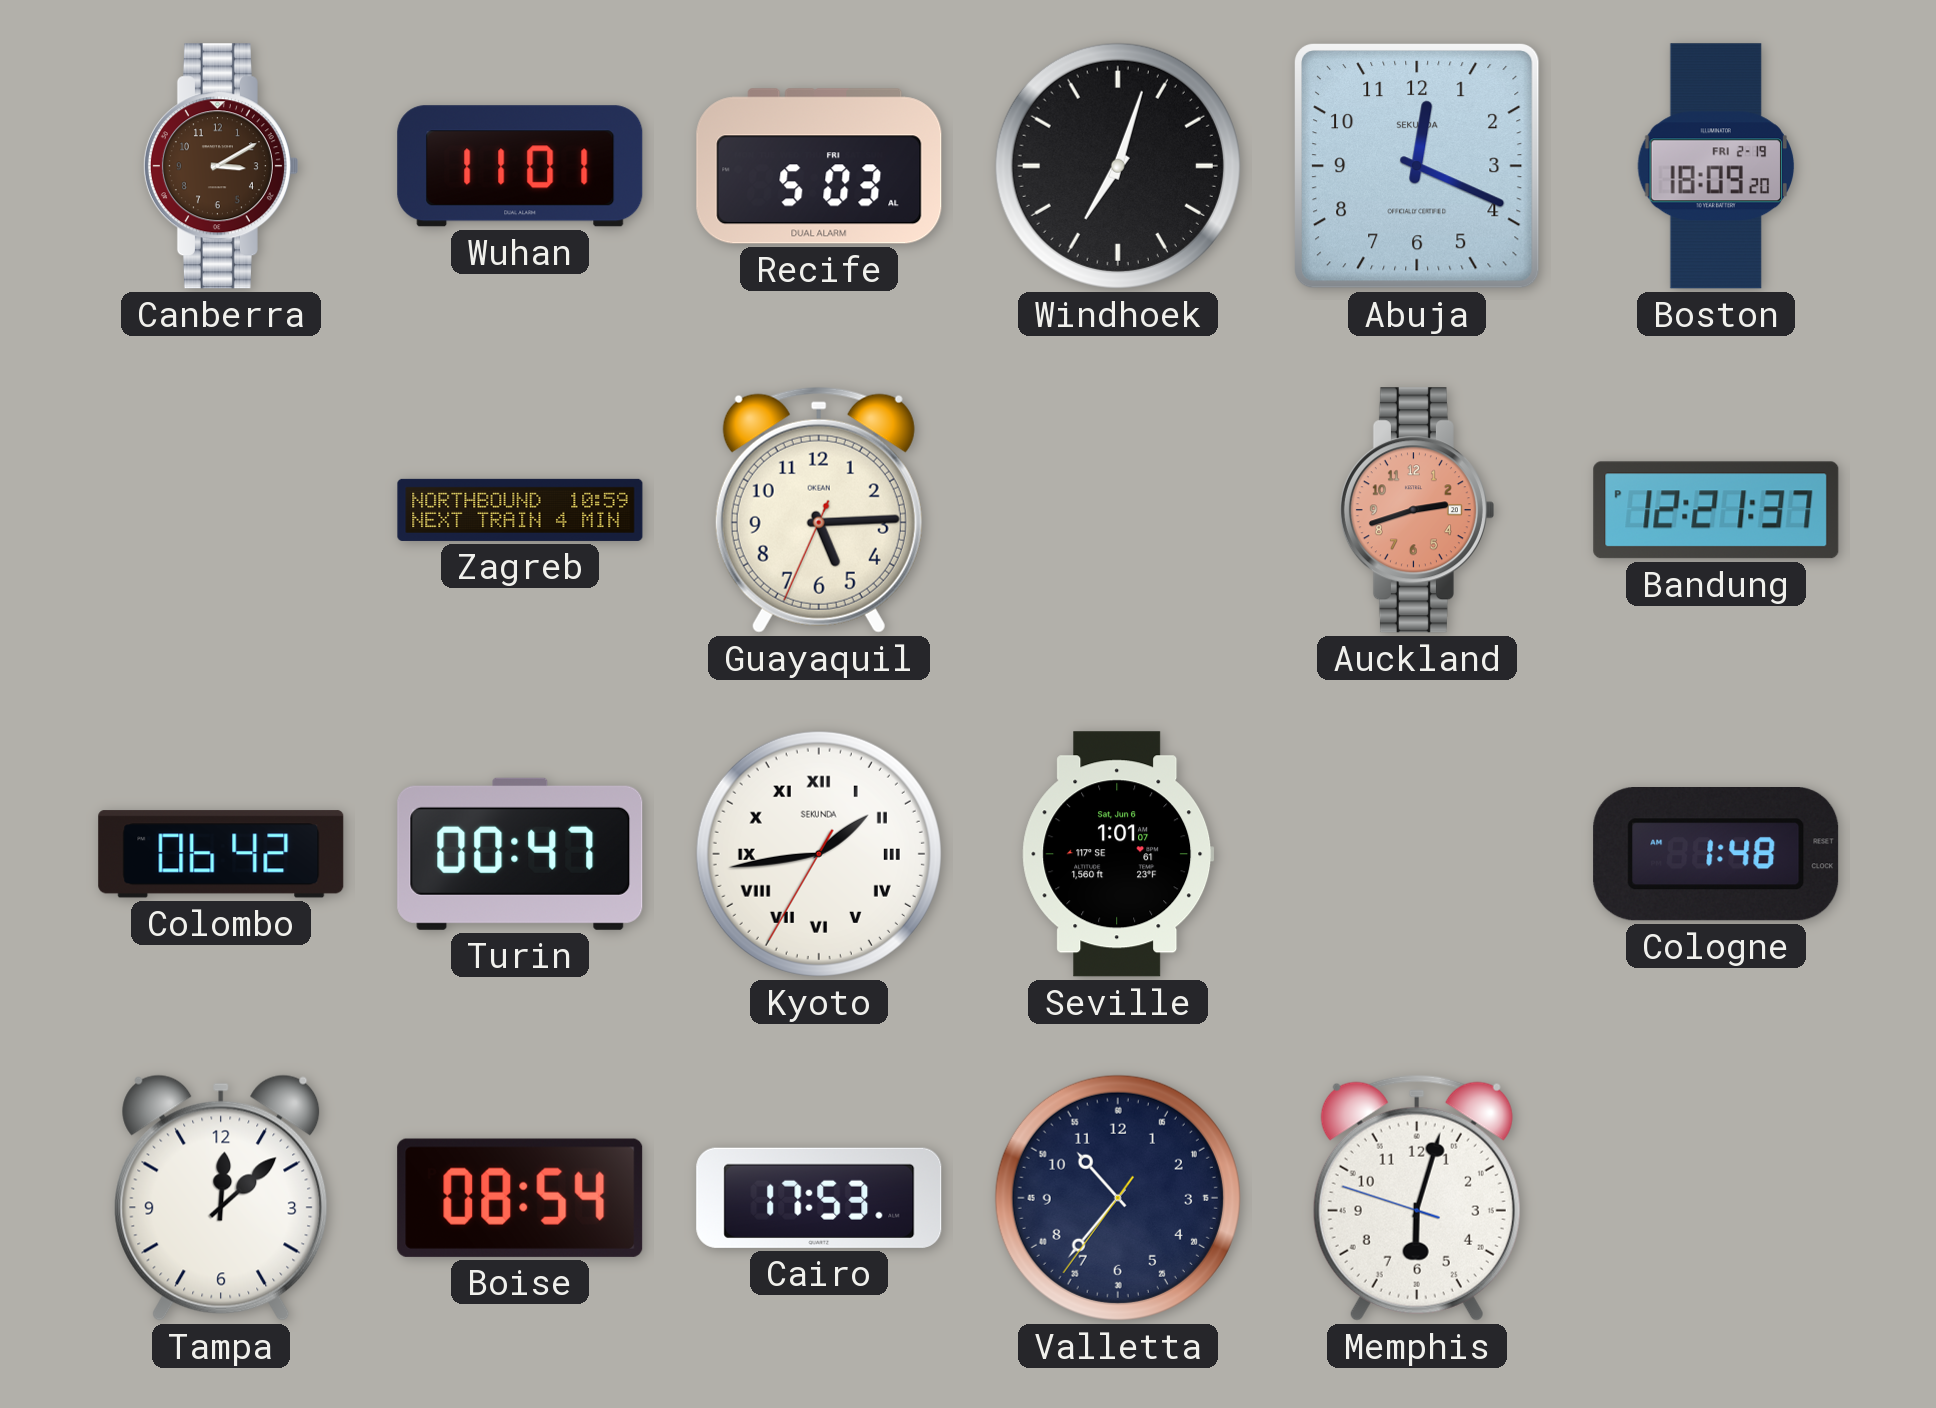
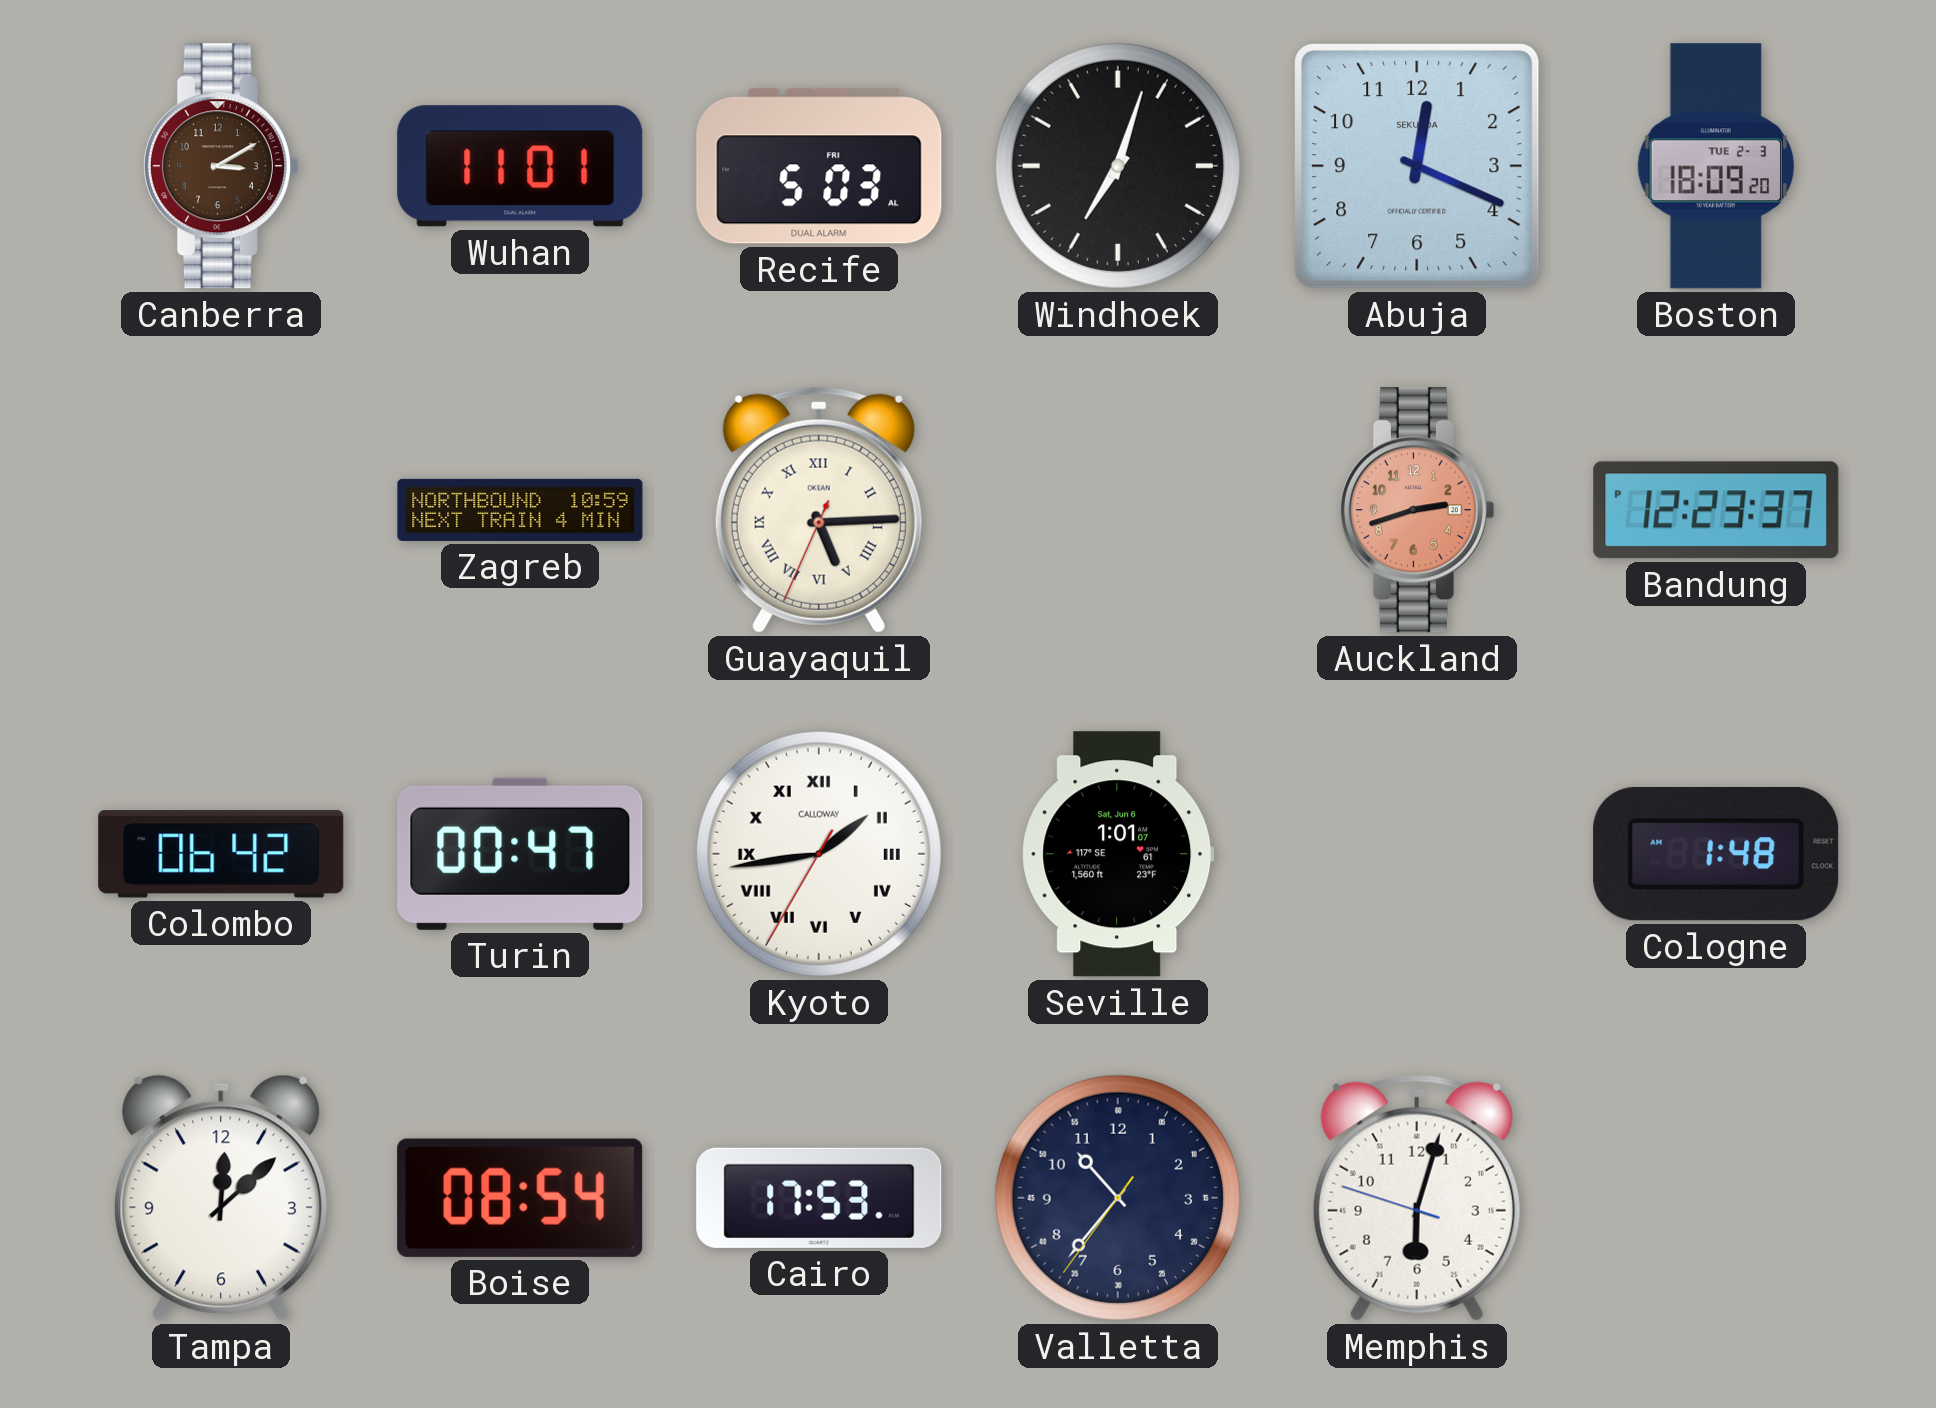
Boston date: FRI 2-19 -> TUE 2-3
Guayaquil numerals: Arabic -> Roman
Bandung: 12:21 -> 12:23
Kyoto brand: SEKUNDA -> CALLOWAY
